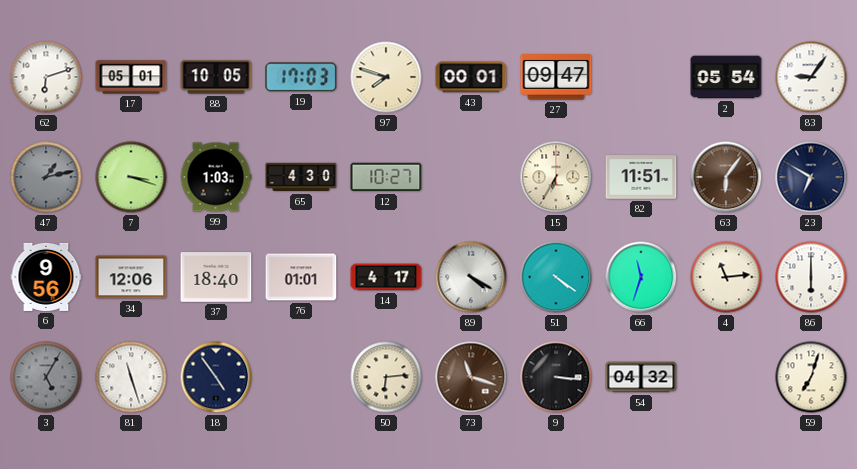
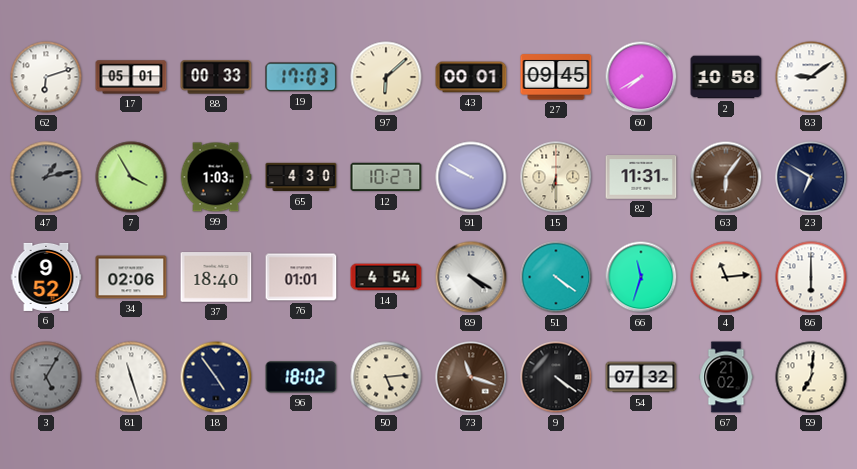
88: 10:05 -> 00:33
97: 7:48 -> 6:08
27: 09:47 -> 09:45
60: none -> 7:40
2: 05:54 -> 10:58
83: 9:06 -> 9:09
7: 3:18 -> 3:55
91: none -> 9:50
15: 6:35 -> 6:30
82: 11:51 -> 11:31
6: 9:56 -> 9:52
34: 12:06 -> 02:06
14: 4:17 -> 4:54
96: none -> 18:02
50: 6:14 -> 5:14
9: 3:16 -> 4:21
54: 04:32 -> 07:32
67: none -> 21:02
59: 7:03 -> 7:01
